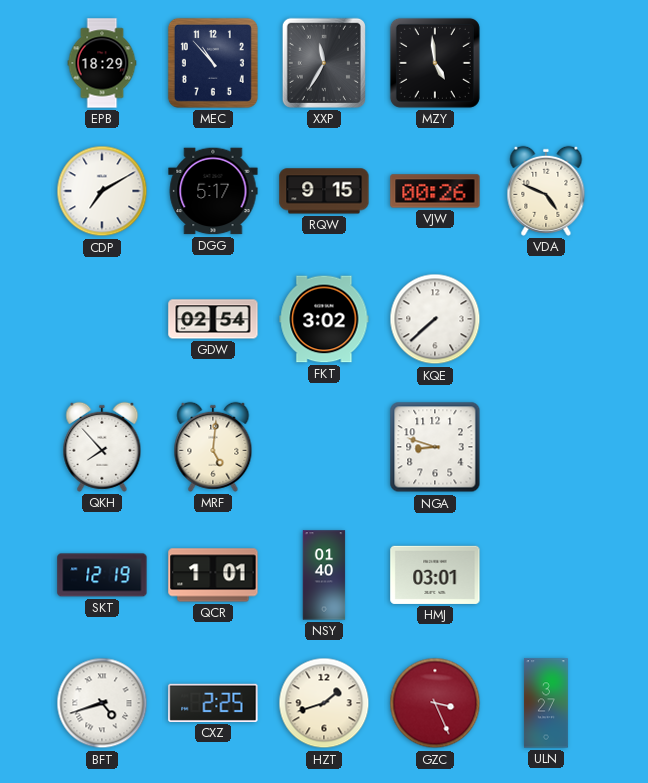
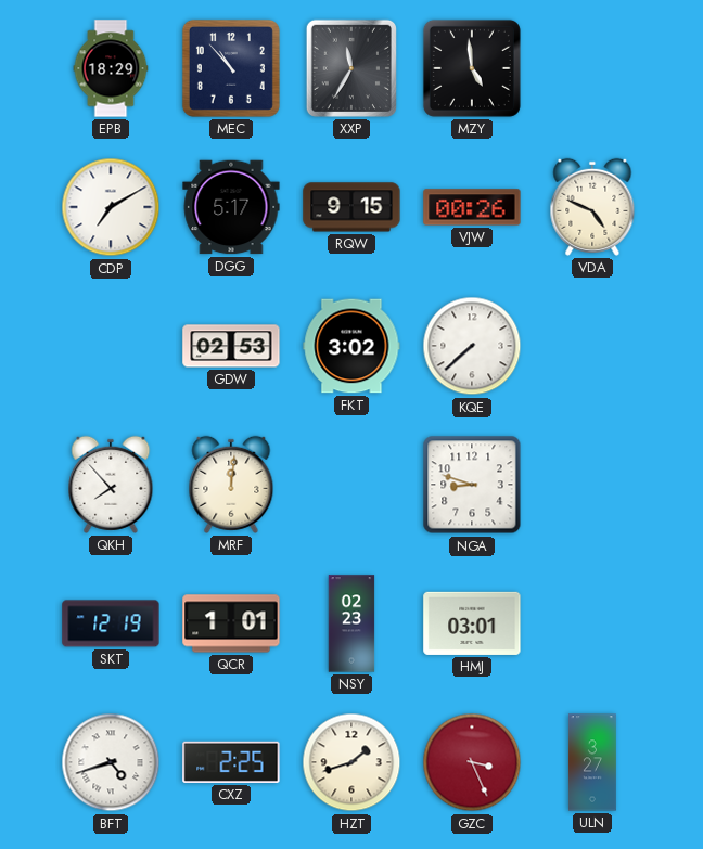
GDW: 02:54 -> 02:53
MRF: 5:01 -> 12:01
NSY: 01:40 -> 02:23
